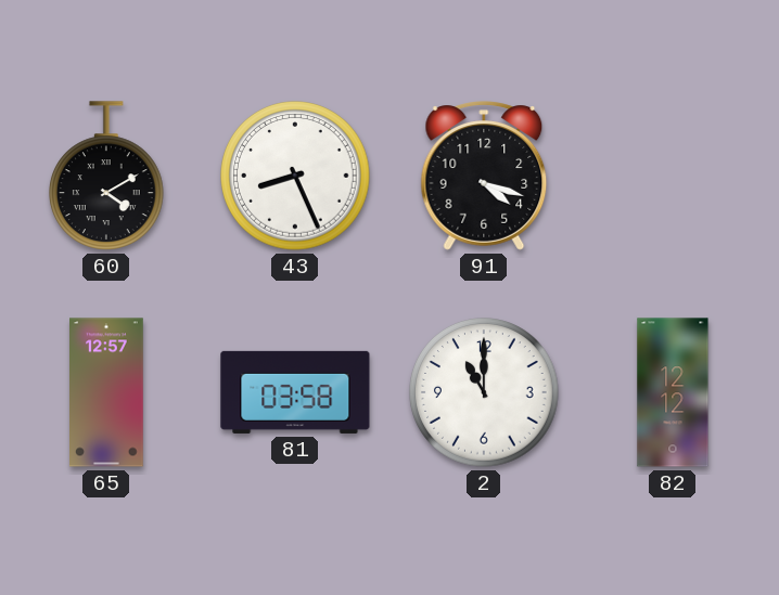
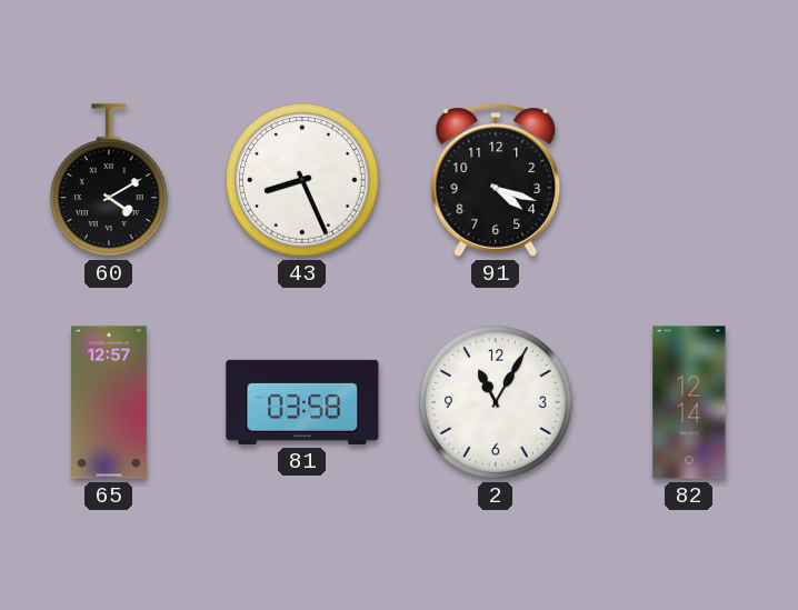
2: 11:00 -> 11:05
82: 12:12 -> 12:14
